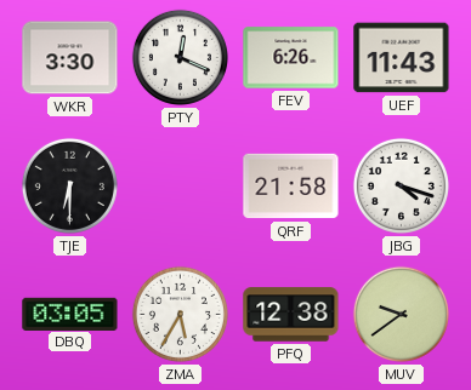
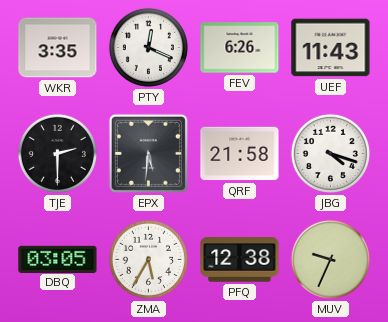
WKR: 3:30 -> 3:35
TJE: 6:30 -> 2:30
EPX: none -> 5:31
MUV: 9:39 -> 9:34
